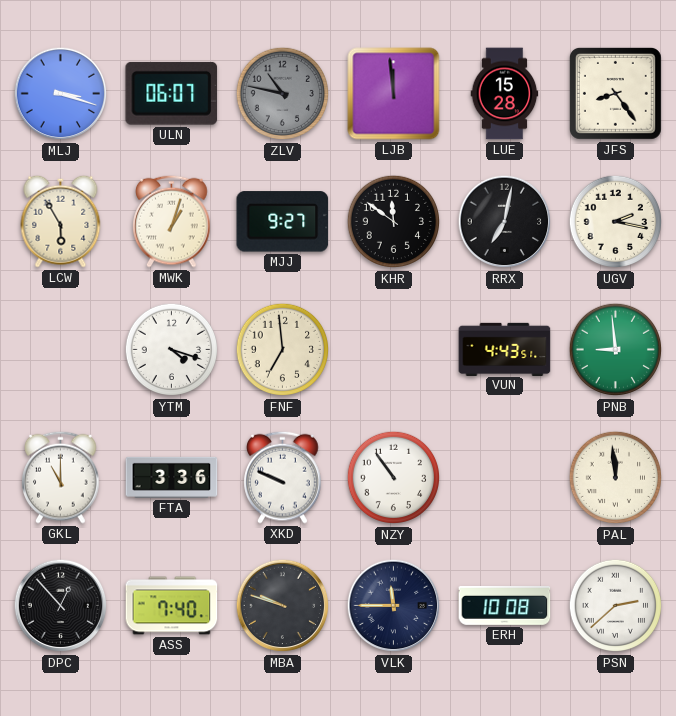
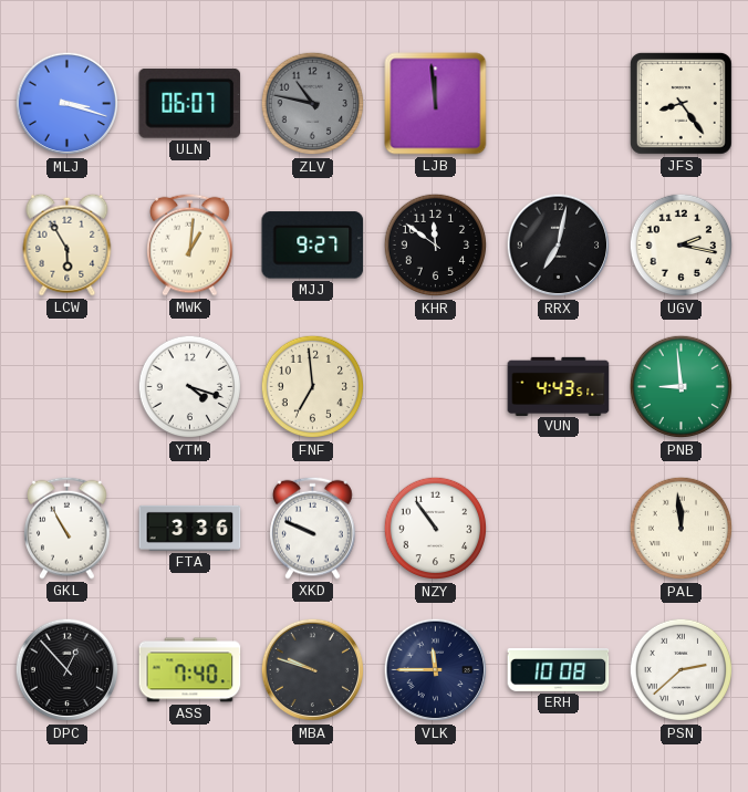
LUE: 15:28 -> none
MWK: 1:03 -> 1:01
GKL: 11:00 -> 10:55
